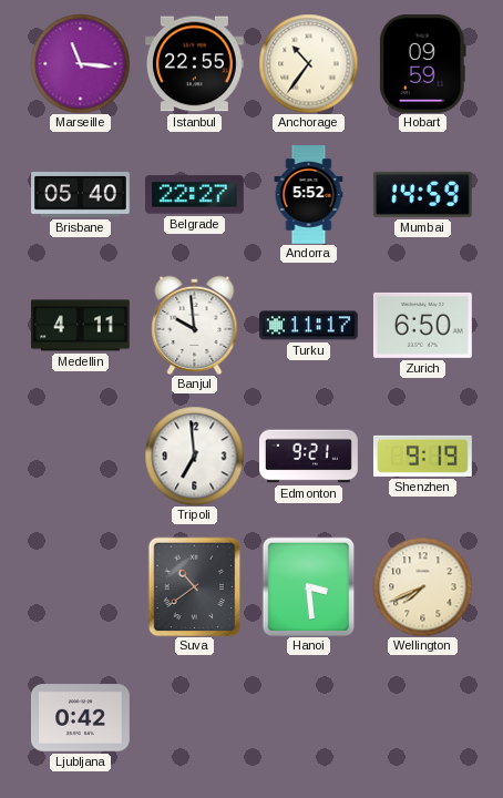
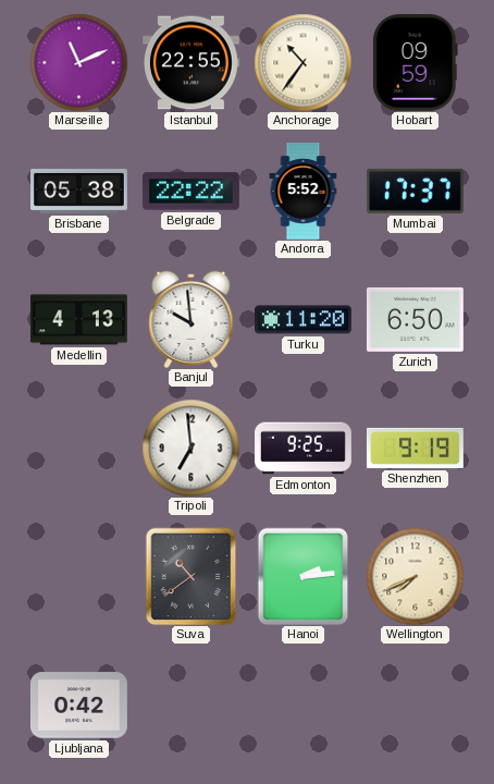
Marseille: 11:16 -> 11:11
Brisbane: 05:40 -> 05:38
Belgrade: 22:27 -> 22:22
Mumbai: 14:59 -> 17:37
Medellin: 4:11 -> 4:13
Turku: 11:17 -> 11:20
Edmonton: 9:21 -> 9:25
Hanoi: 3:29 -> 2:14
